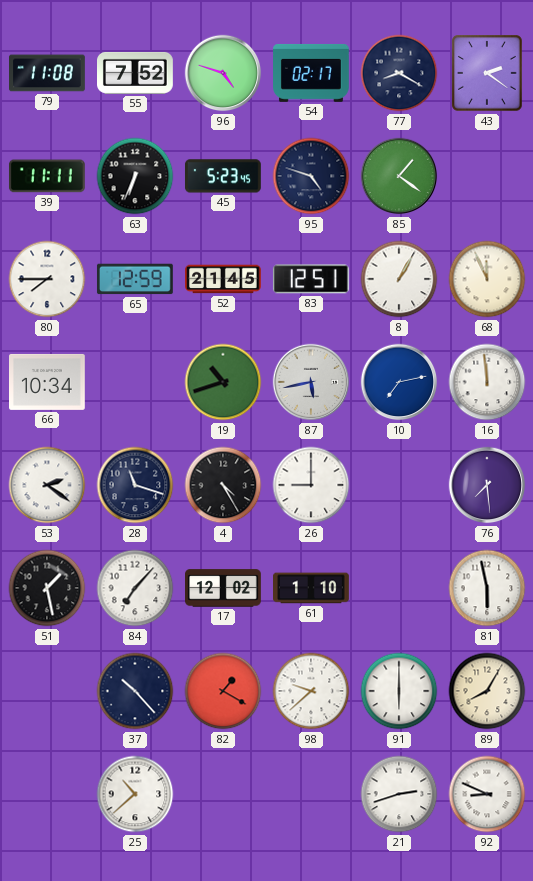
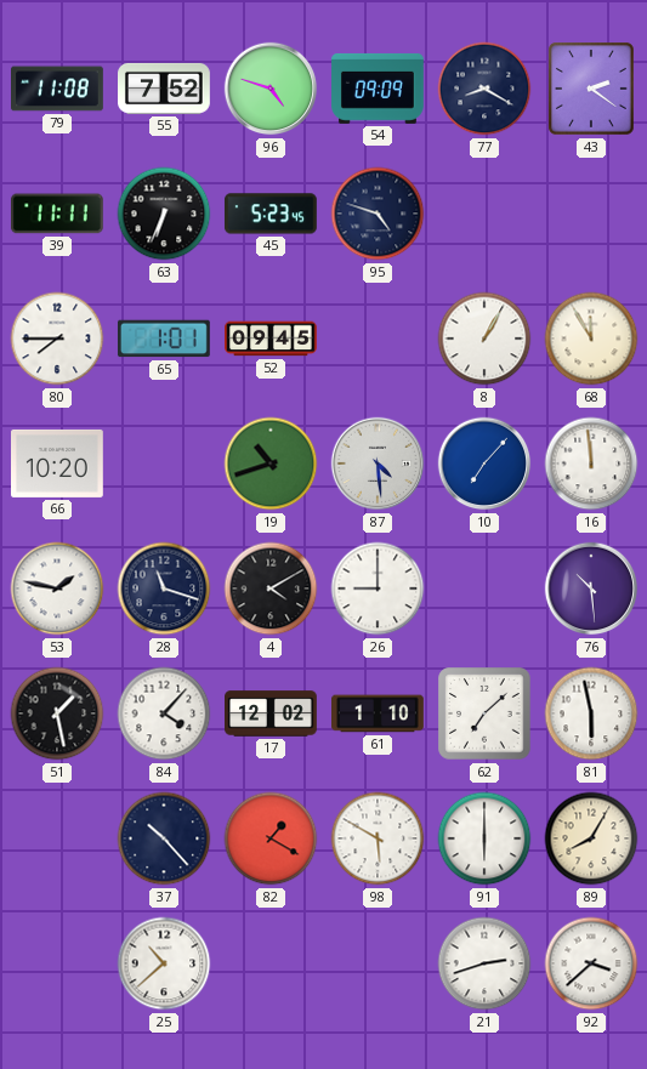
54: 02:17 -> 09:09
85: 1:21 -> none
65: 12:59 -> 1:01
52: 21:45 -> 09:45
83: 12:51 -> none
68: 11:56 -> 11:55
66: 10:34 -> 10:20
87: 5:43 -> 4:29
10: 7:13 -> 7:07
53: 2:21 -> 1:47
4: 4:25 -> 4:10
76: 7:29 -> 10:29
84: 7:07 -> 4:07
62: none -> 7:08
98: 9:38 -> 5:50
92: 8:49 -> 3:38
